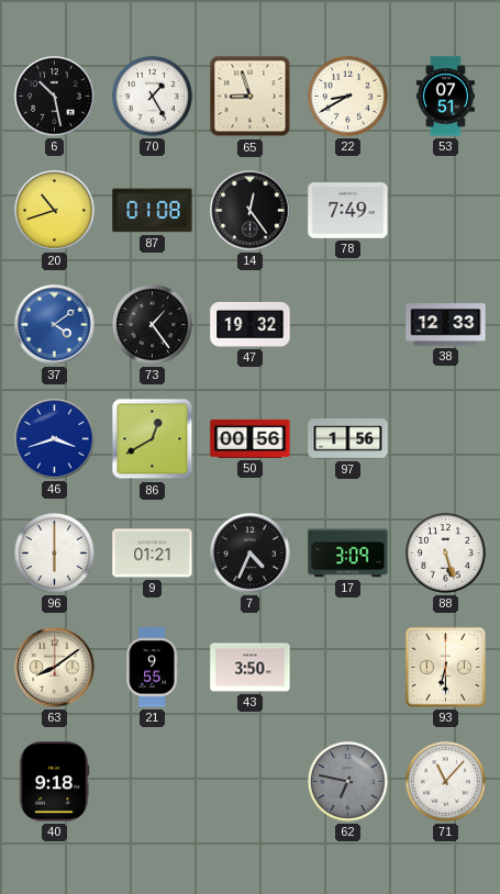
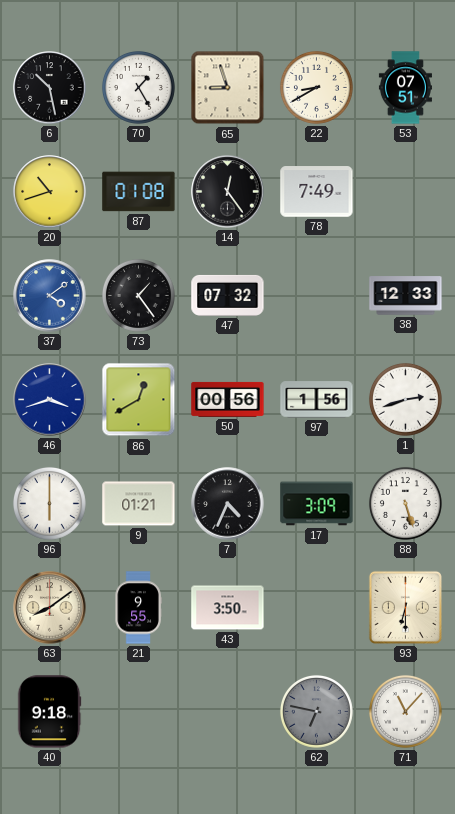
47: 19:32 -> 07:32
1: none -> 2:42
